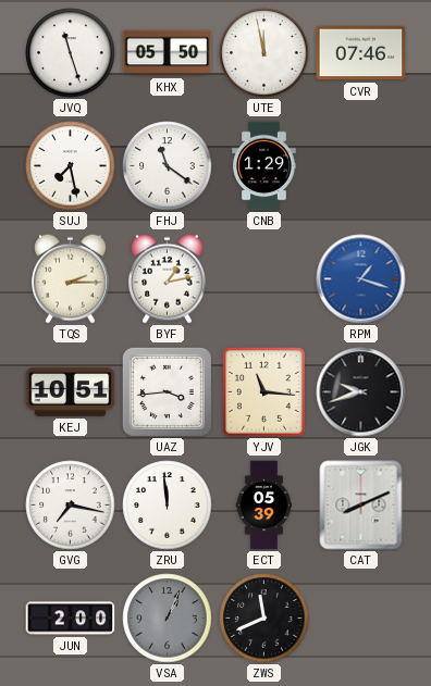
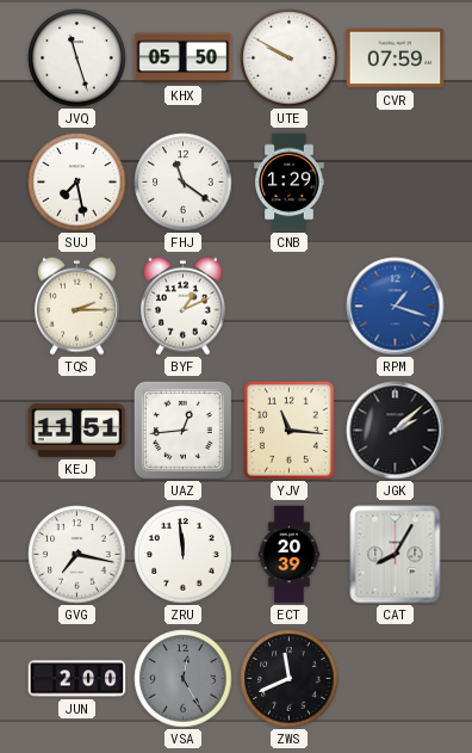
UTE: 11:58 -> 9:50
CVR: 07:46 -> 07:59
BYF: 1:13 -> 1:11
KEJ: 10:51 -> 11:51
UAZ: 3:44 -> 12:44
JGK: 9:42 -> 2:08
ECT: 05:39 -> 20:39
CAT: 8:11 -> 8:05
VSA: 1:04 -> 12:25
